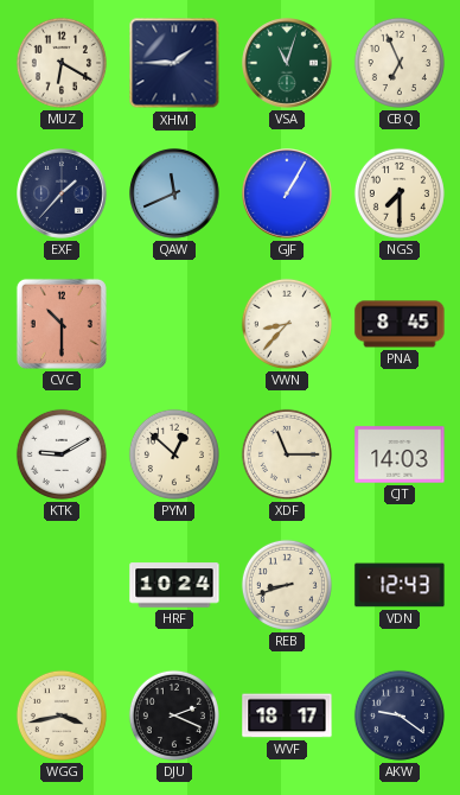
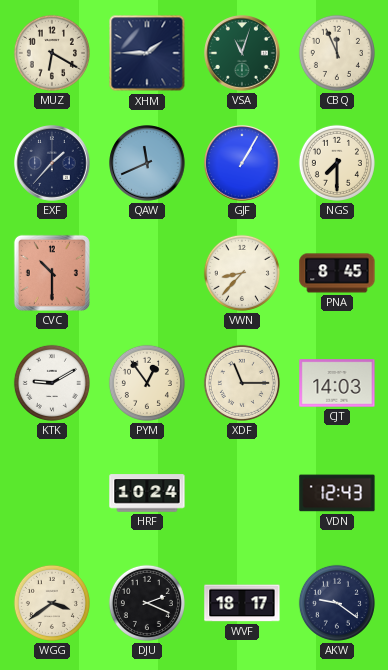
CBQ: 6:56 -> 11:56
PYM: 12:52 -> 12:54
REB: 8:42 -> none
WGG: 3:43 -> 3:39
